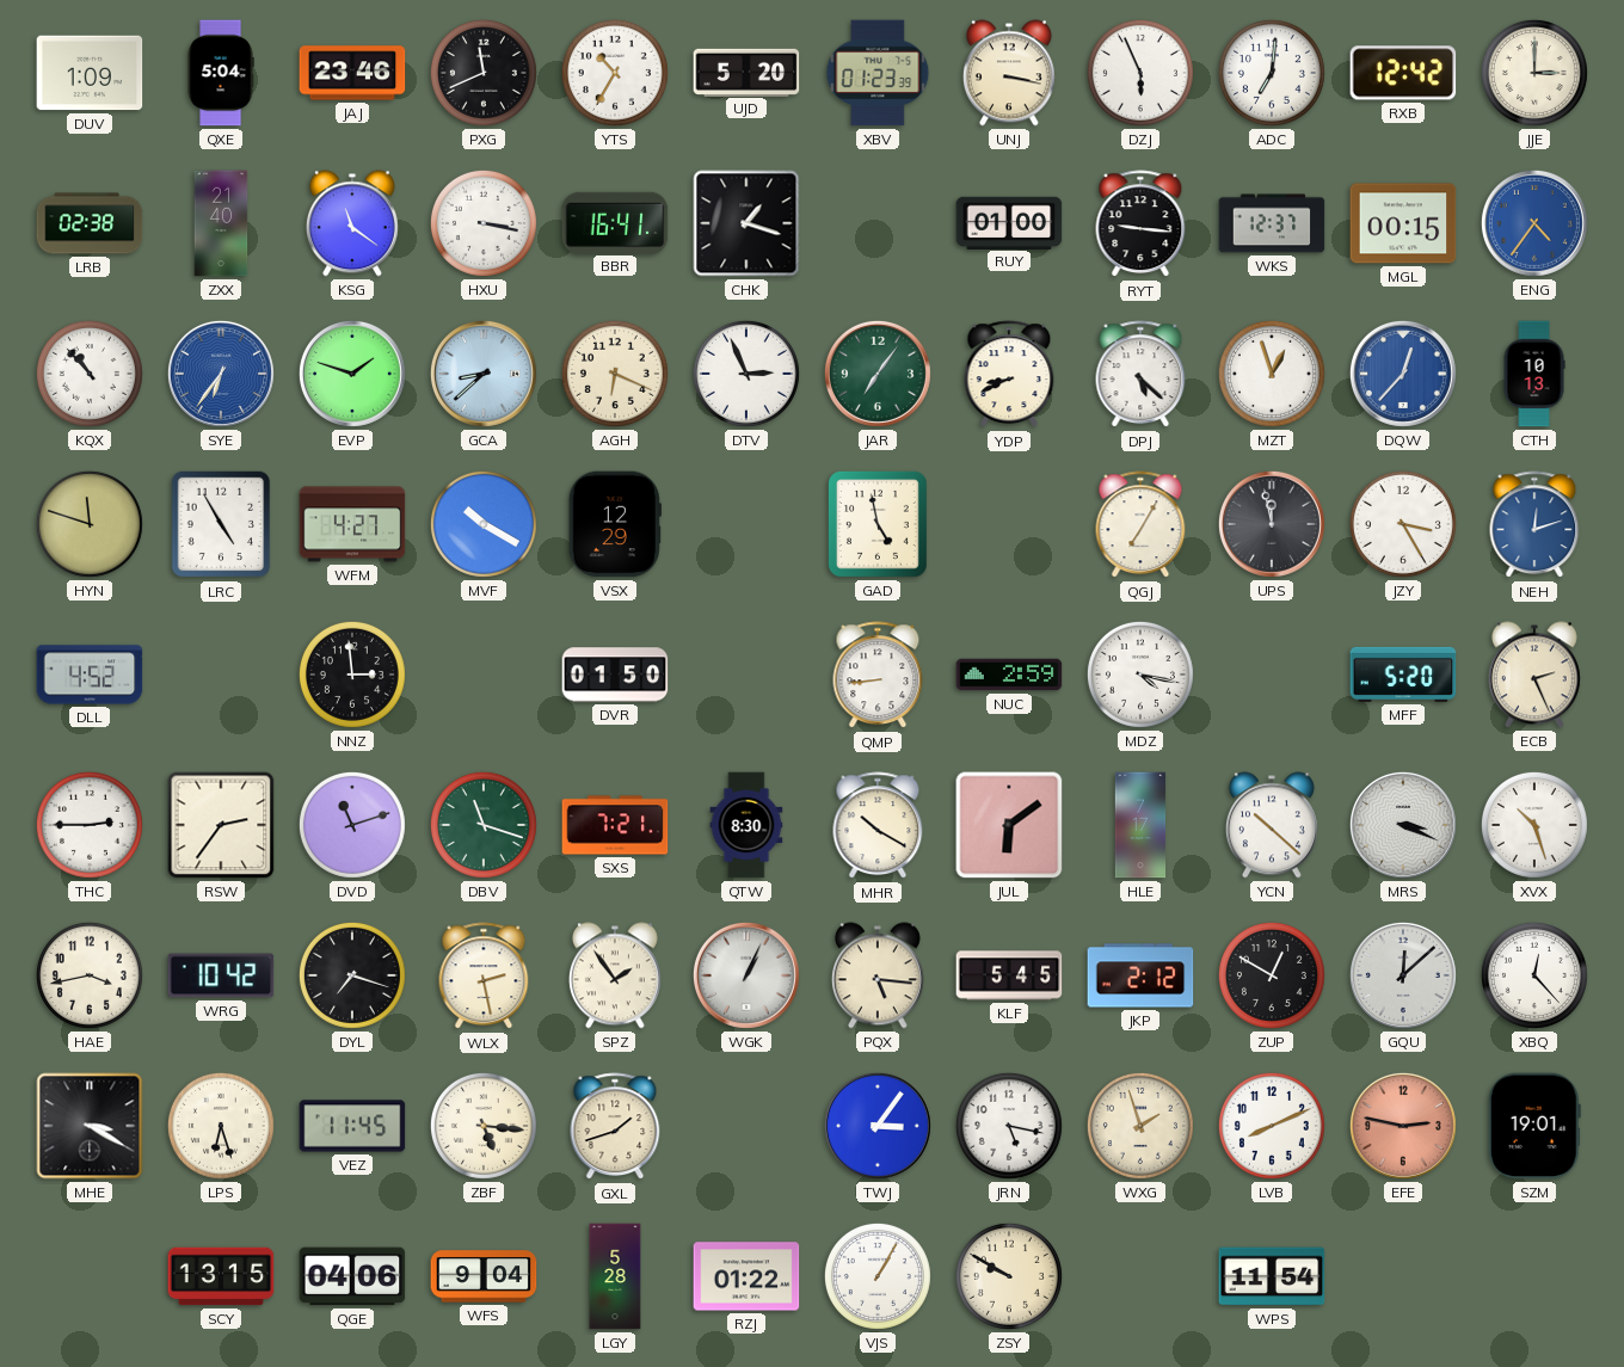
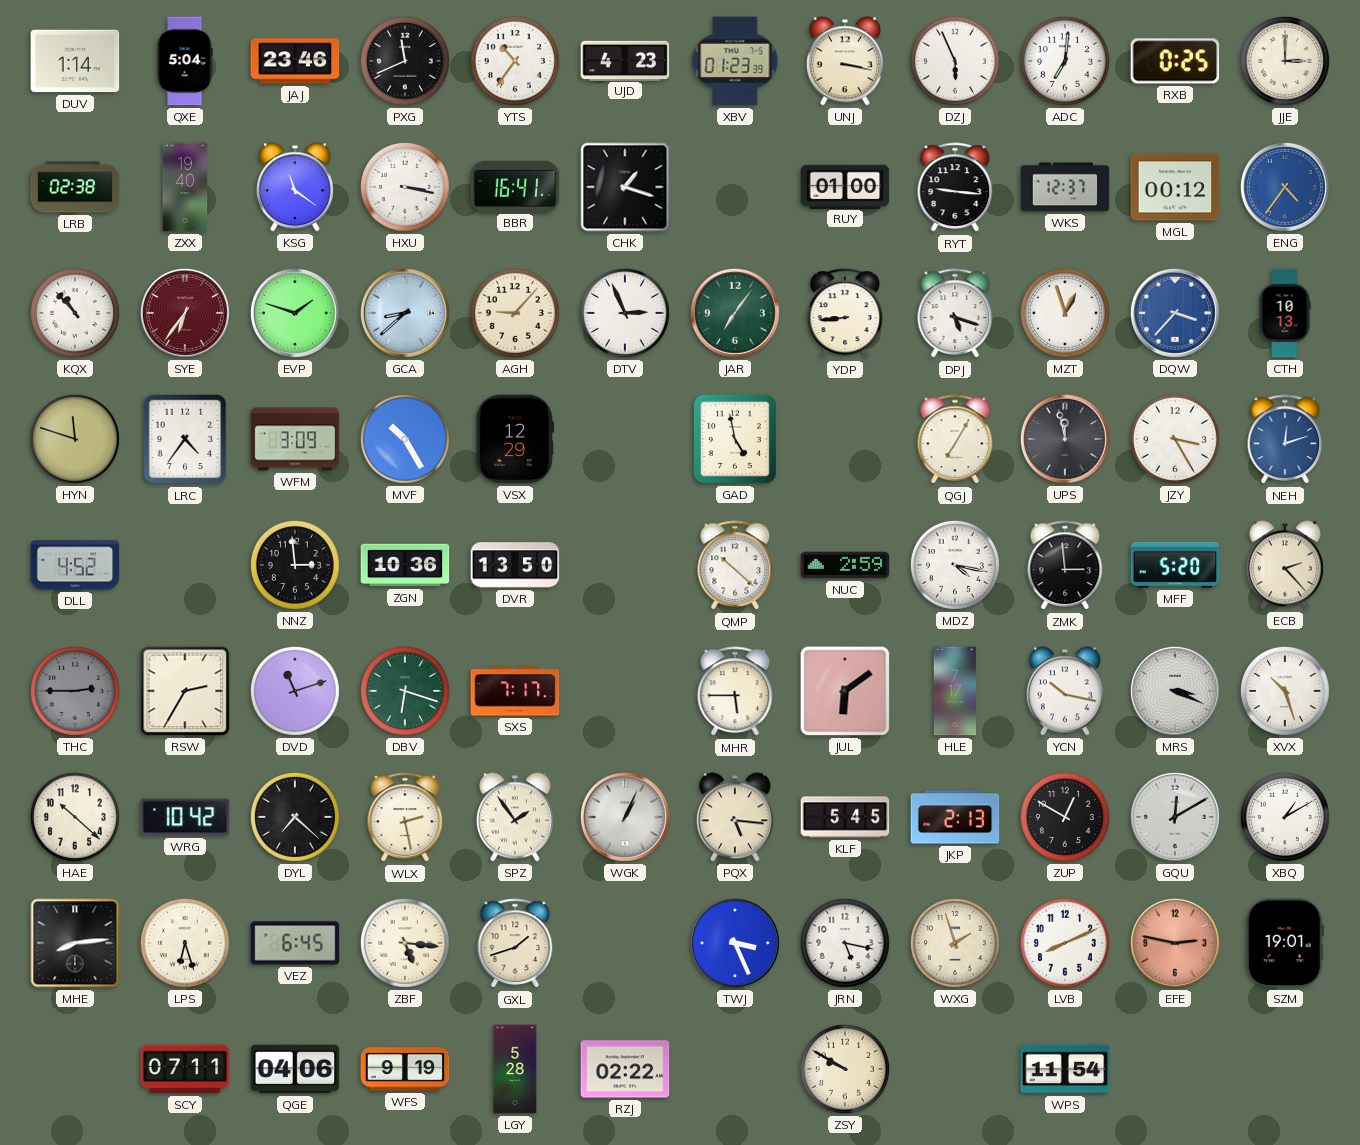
DUV: 1:09 -> 1:14
YTS: 10:35 -> 10:36
UJD: 5:20 -> 4:23
RXB: 12:42 -> 0:25
ZXX: 21:40 -> 19:40
MGL: 00:15 -> 00:12
SYE dial: blue -> burgundy
AGH: 6:19 -> 9:07
YDP: 8:41 -> 8:44
DPJ: 5:22 -> 5:18
DQW: 12:37 -> 3:37
LRC: 4:55 -> 4:36
WFM: 4:27 -> 3:09
MVF: 10:20 -> 10:25
ZGN: none -> 10:36
DVR: 01:50 -> 13:50
QMP: 8:44 -> 10:22
ZMK: none -> 2:59
ECB: 2:26 -> 2:23
THC dial: white -> grey
RSW: 2:36 -> 2:35
DBV: 11:18 -> 6:18
SXS: 7:21 -> 7:17
QTW: 8:30 -> none
MHR: 10:20 -> 5:45
YCN: 10:22 -> 10:17
HAE: 3:43 -> 10:22
DYL: 7:18 -> 7:22
JKP: 2:12 -> 2:13
GQU: 12:08 -> 12:10
XBQ: 12:23 -> 1:10
MHE: 3:20 -> 8:14
VEZ: 11:45 -> 6:45
TWJ: 3:06 -> 3:26
SCY: 13:15 -> 07:11
WFS: 9:04 -> 9:19
RZJ: 01:22 -> 02:22
VJS: 1:05 -> none
